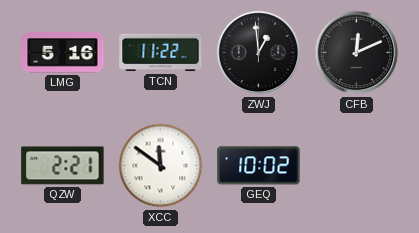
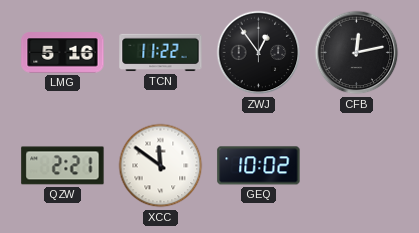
ZWJ: 12:59 -> 12:54
CFB: 12:11 -> 12:13
